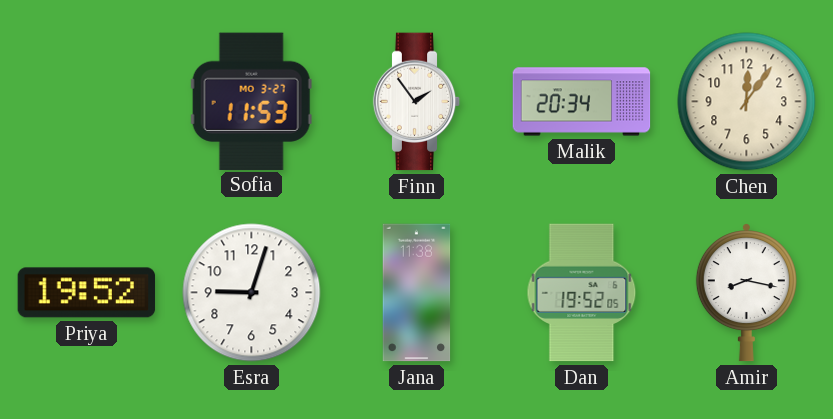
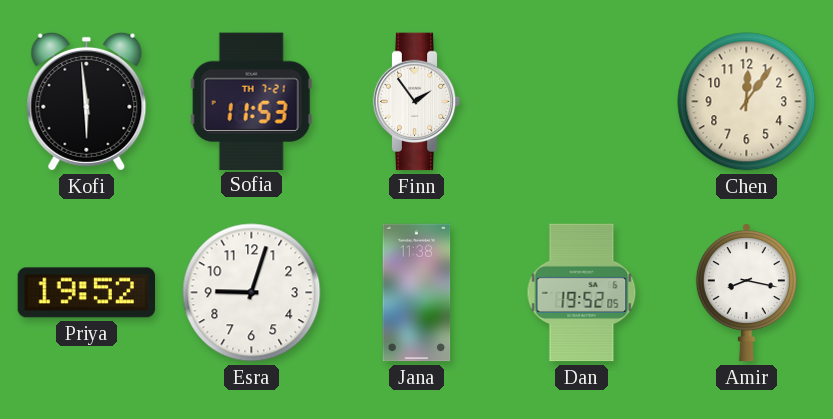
Kofi: none -> 5:59
Sofia date: MO 3-27 -> TH 7-21
Malik: 20:34 -> none
